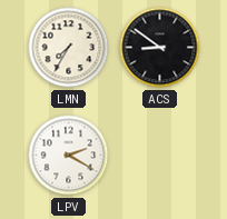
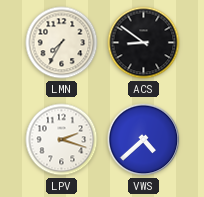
LPV: 2:20 -> 2:18
VWS: none -> 4:38
